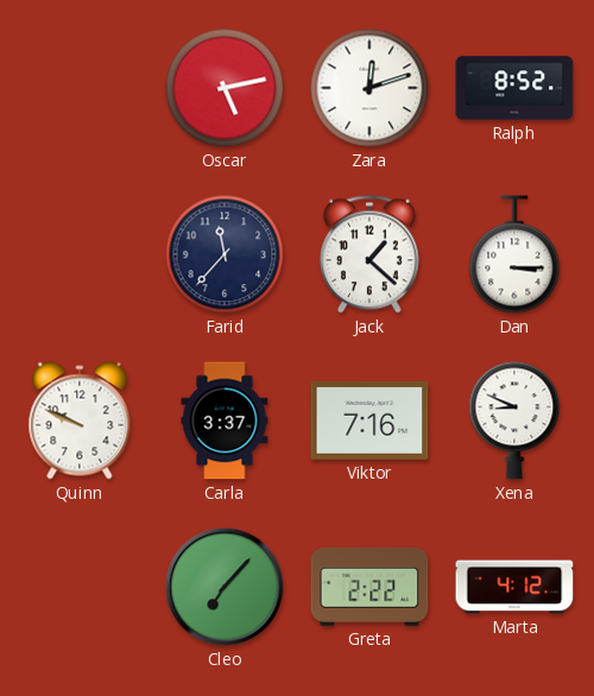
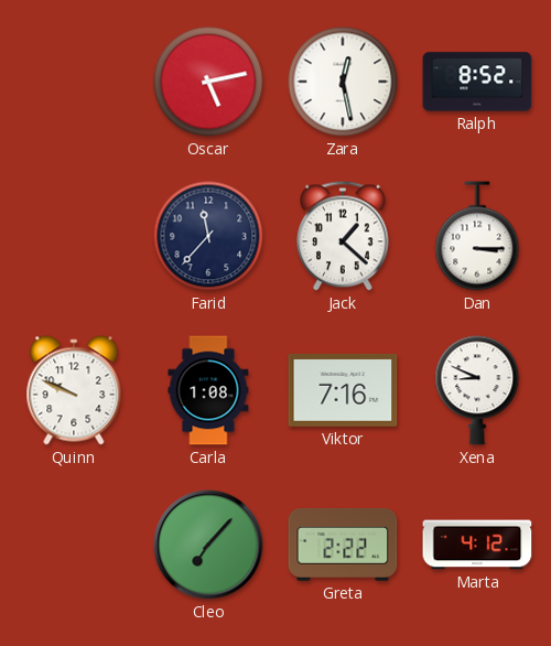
Zara: 12:12 -> 12:28
Carla: 3:37 -> 1:08
